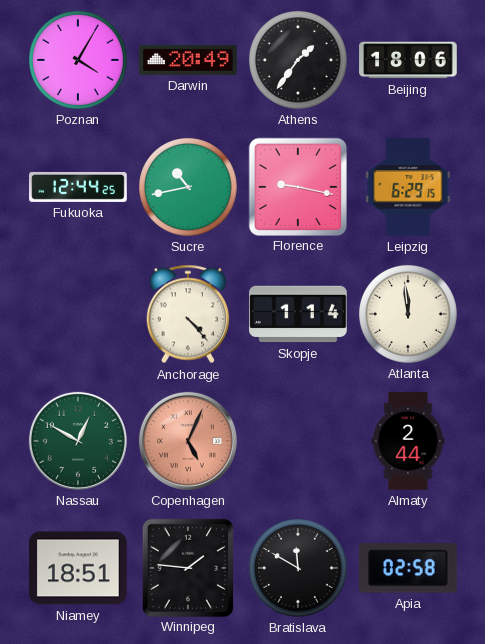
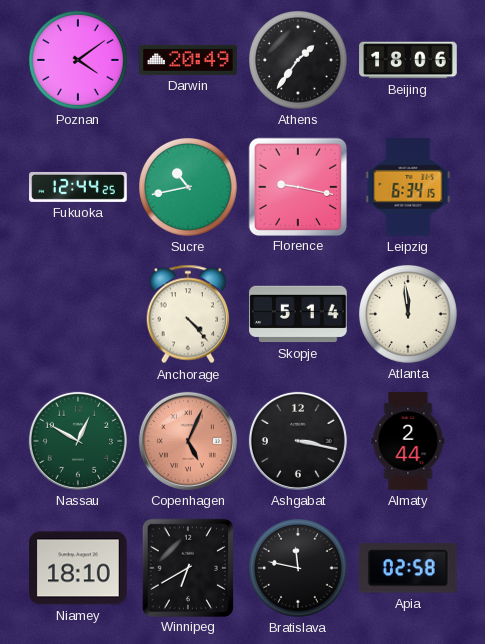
Poznan: 4:05 -> 4:09
Leipzig: 6:29 -> 6:34
Skopje: 1:14 -> 5:14
Ashgabat: none -> 3:17
Niamey: 18:51 -> 18:10
Winnipeg: 1:46 -> 6:40
Bratislava: 11:50 -> 11:47
